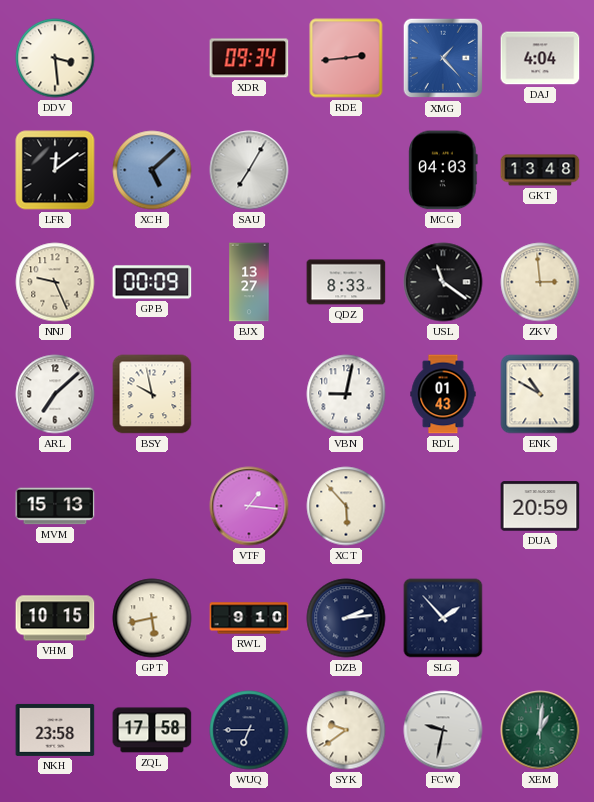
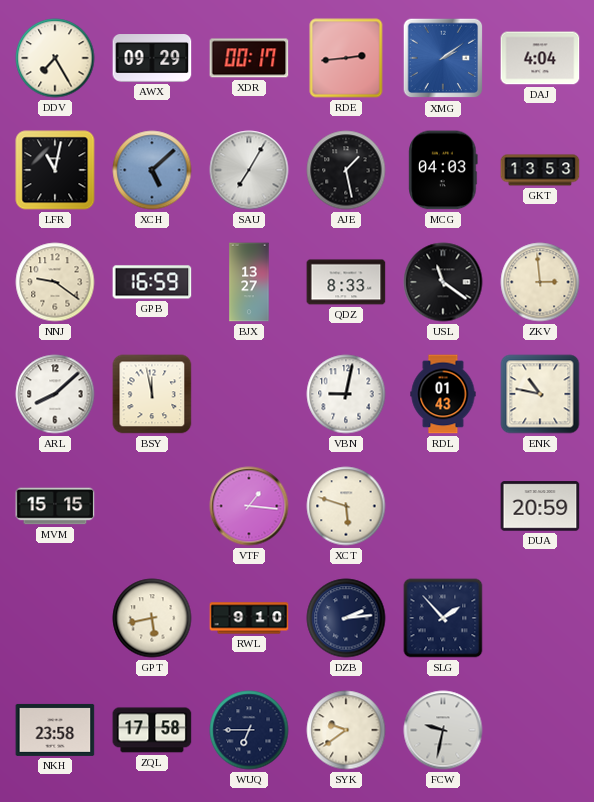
DDV: 3:29 -> 7:25
AWX: none -> 09:29
XDR: 09:34 -> 00:17
XMG: 1:23 -> 2:09
LFR: 12:09 -> 11:02
AJE: none -> 1:28
GKT: 13:48 -> 13:53
NNJ: 9:26 -> 9:21
GPB: 00:09 -> 16:59
ARL: 7:08 -> 8:08
BSY: 9:58 -> 11:58
ENK: 10:50 -> 10:47
MVM: 15:13 -> 15:15
XCT: 5:53 -> 5:48
VHM: 10:15 -> none
XEM: 1:01 -> none
